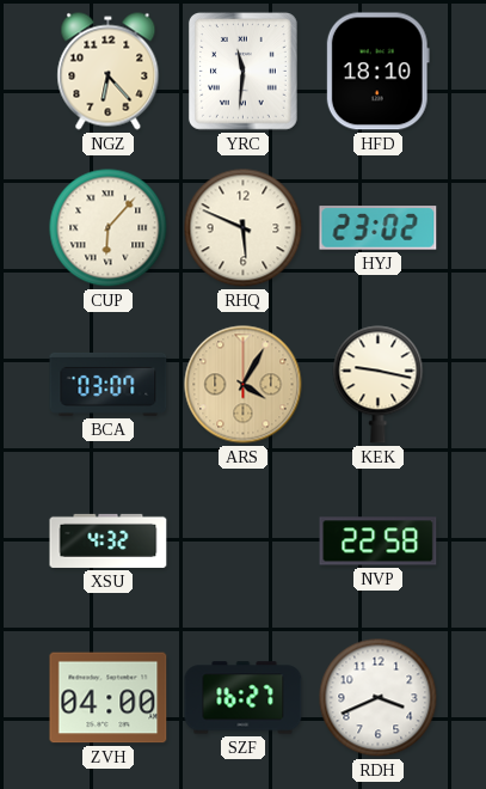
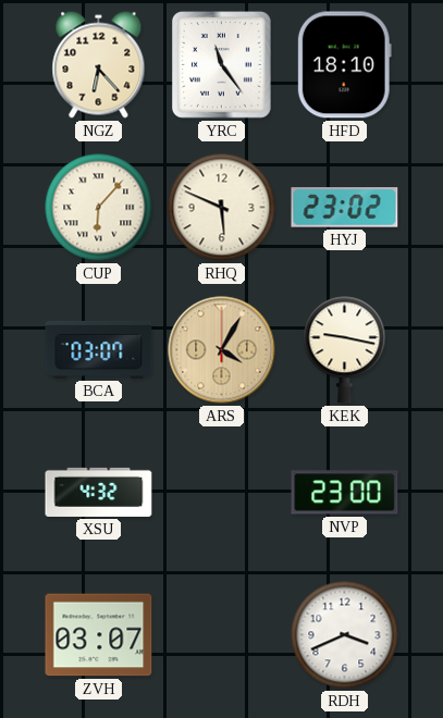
YRC: 11:31 -> 11:24
NVP: 22:58 -> 23:00
ZVH: 04:00 -> 03:07
SZF: 16:27 -> none
